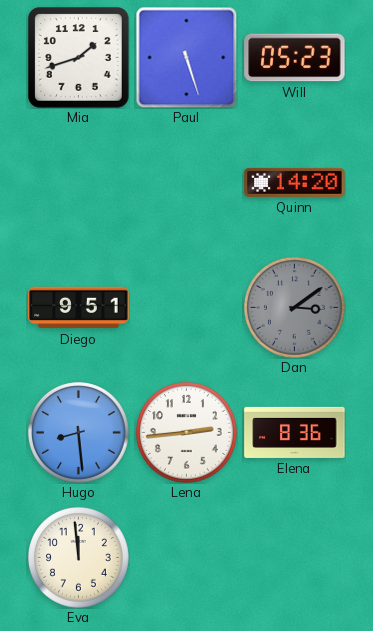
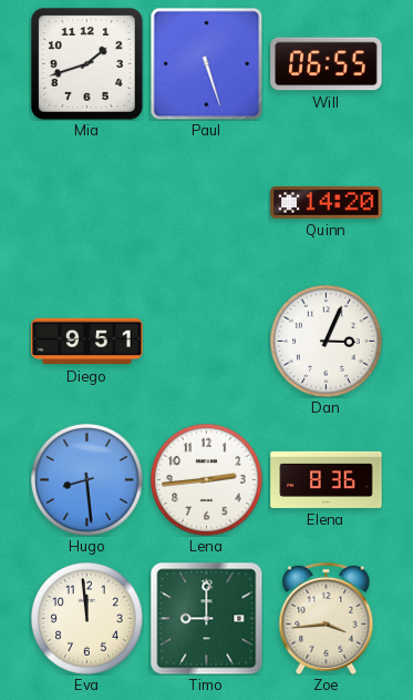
Will: 05:23 -> 06:55
Dan: 3:09 -> 3:04
Dan dial: grey -> white
Timo: none -> 9:00
Zoe: none -> 3:44
